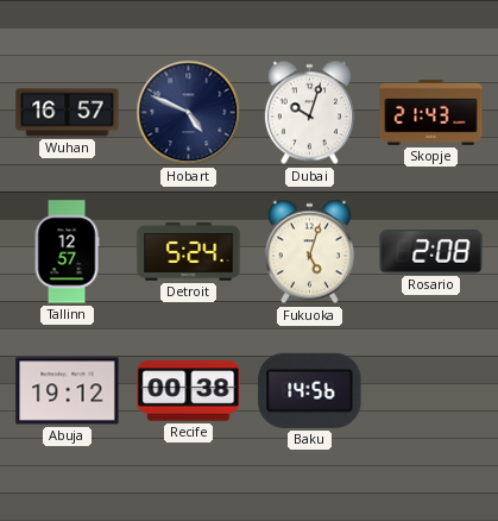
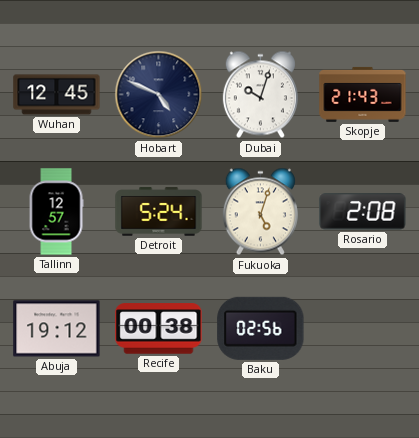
Wuhan: 16:57 -> 12:45
Baku: 14:56 -> 02:56
